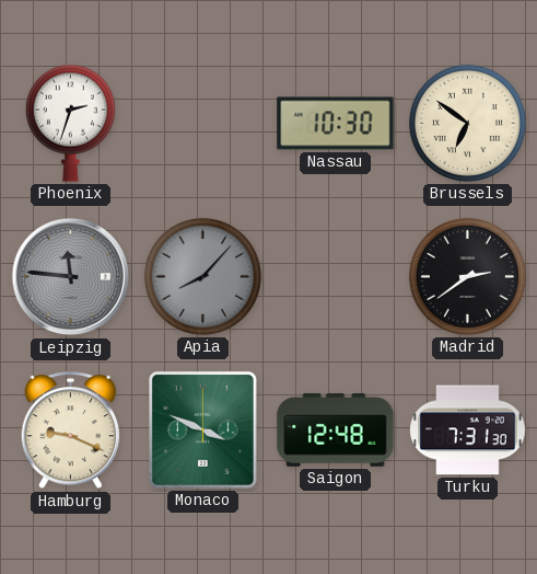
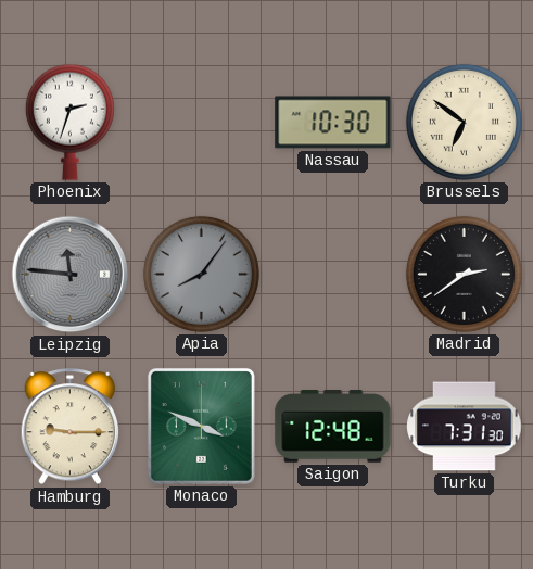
Apia: 8:07 -> 8:06
Hamburg: 9:19 -> 9:15
